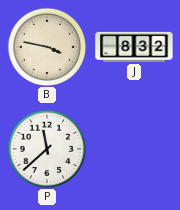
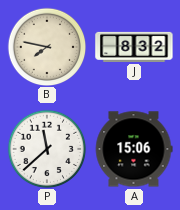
B: 3:47 -> 7:47
A: none -> 15:06
